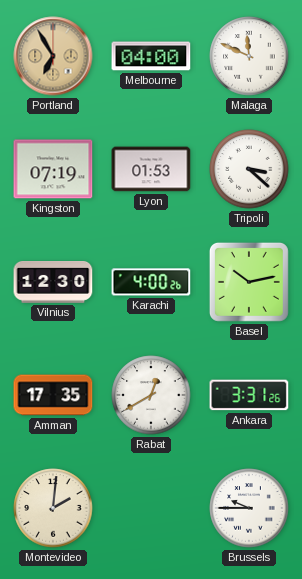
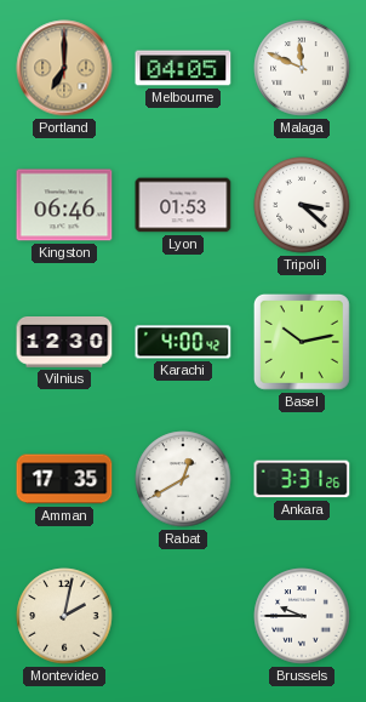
Portland: 6:55 -> 7:00
Melbourne: 04:00 -> 04:05
Kingston: 07:19 -> 06:46
Karachi: 4:00:26 -> 4:00:42
Montevideo: 2:01 -> 2:02
